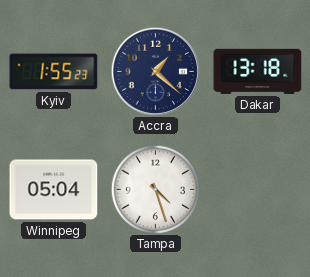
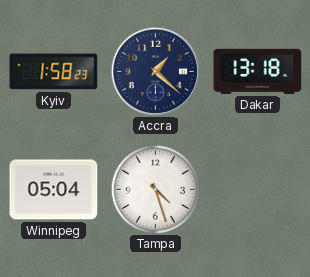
Kyiv: 1:55 -> 1:58
